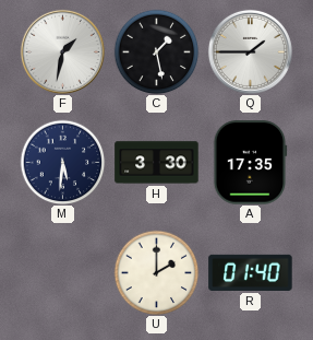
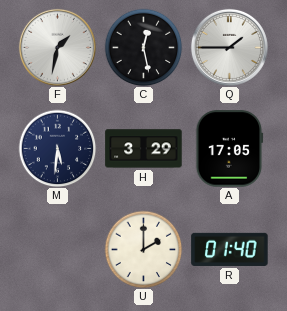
C: 1:28 -> 12:28
H: 3:30 -> 3:29
A: 17:35 -> 17:05
